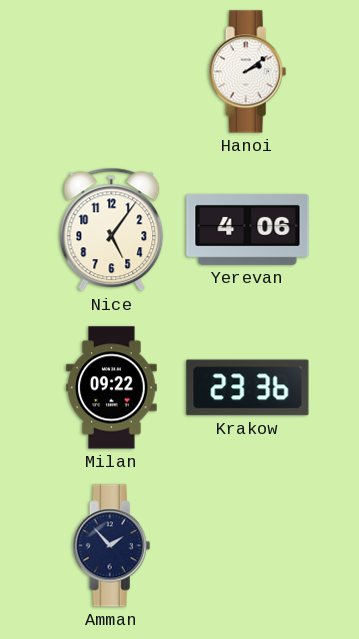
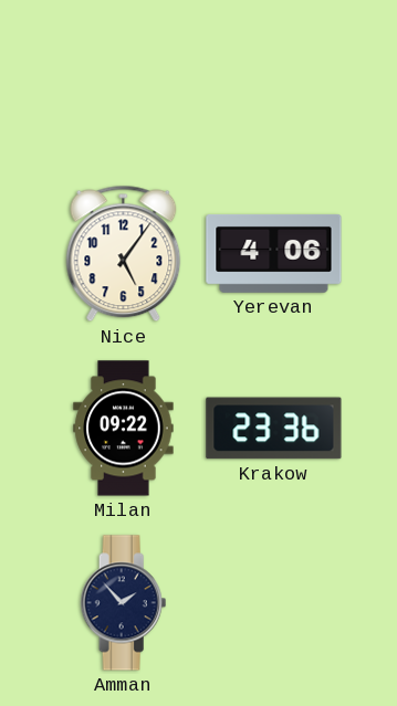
Hanoi: 2:09 -> none
